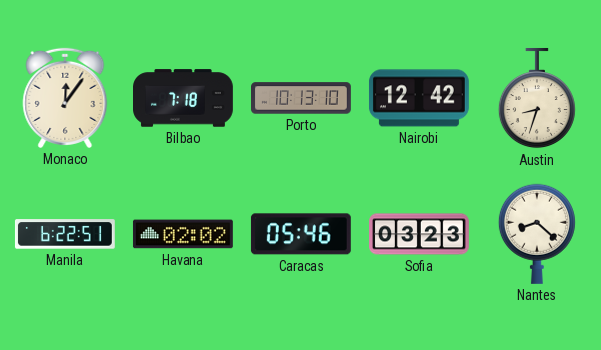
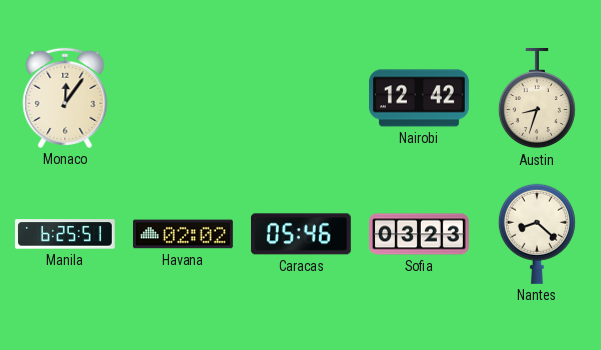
Bilbao: 7:18 -> none
Porto: 10:13 -> none
Manila: 6:22 -> 6:25
